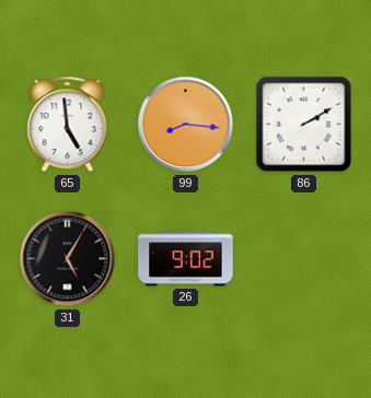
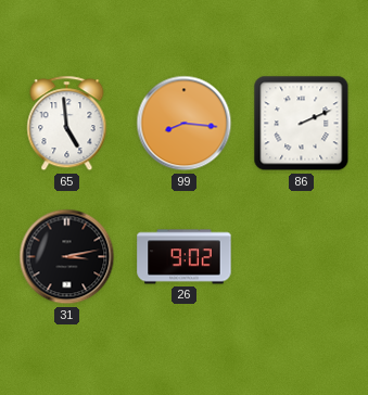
86: 2:10 -> 2:11
31: 5:05 -> 3:13
